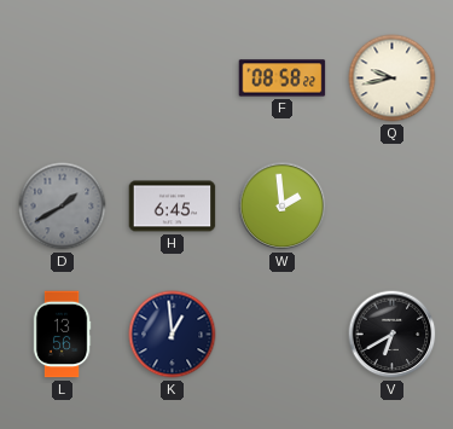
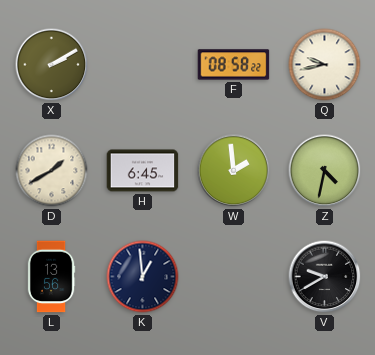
X: none -> 2:10
D dial: grey -> cream
Z: none -> 4:32
V: 6:40 -> 9:40
